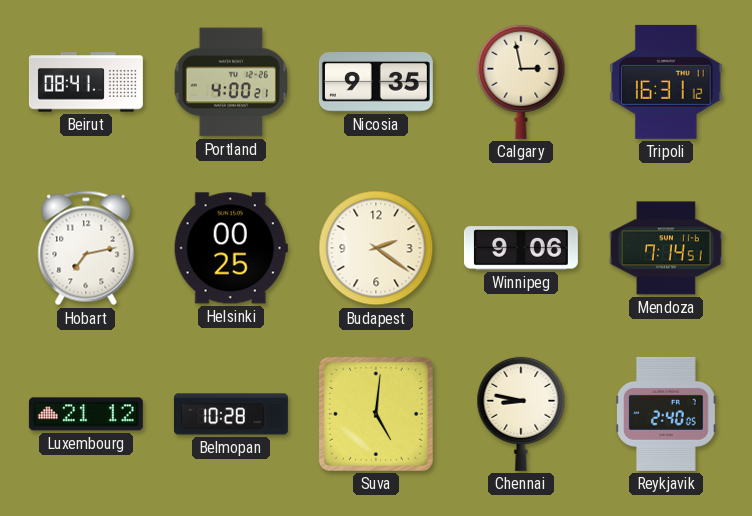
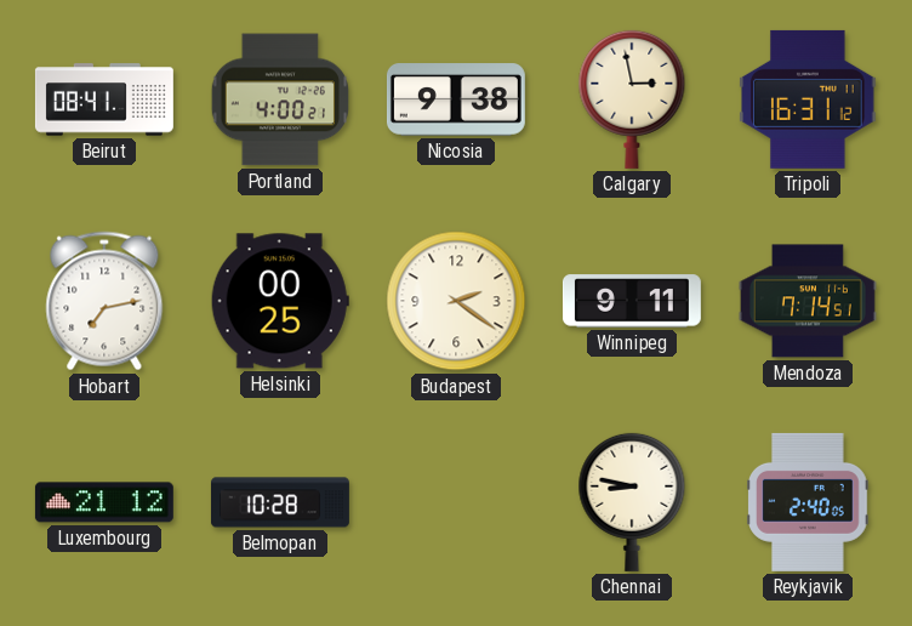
Nicosia: 9:35 -> 9:38
Winnipeg: 9:06 -> 9:11
Suva: 5:01 -> none
